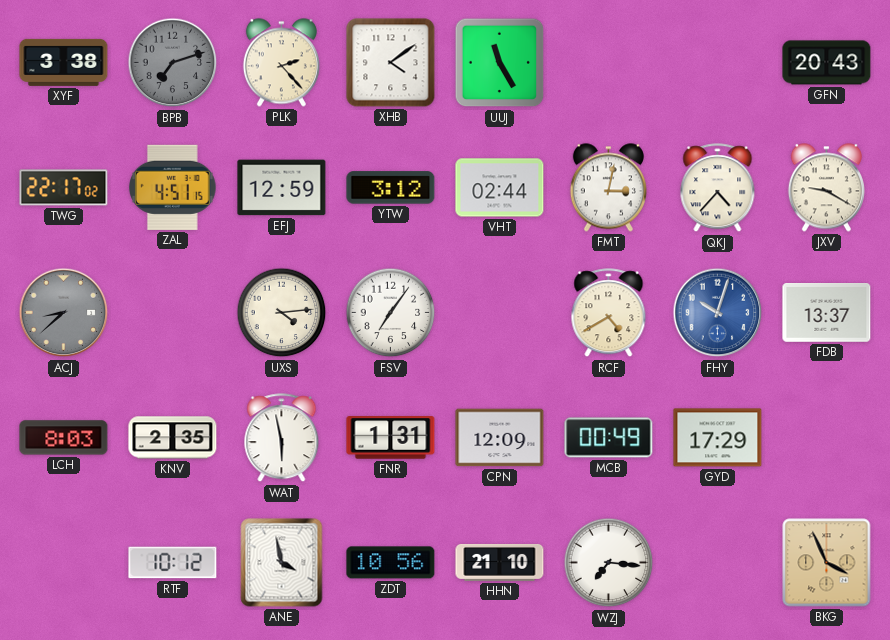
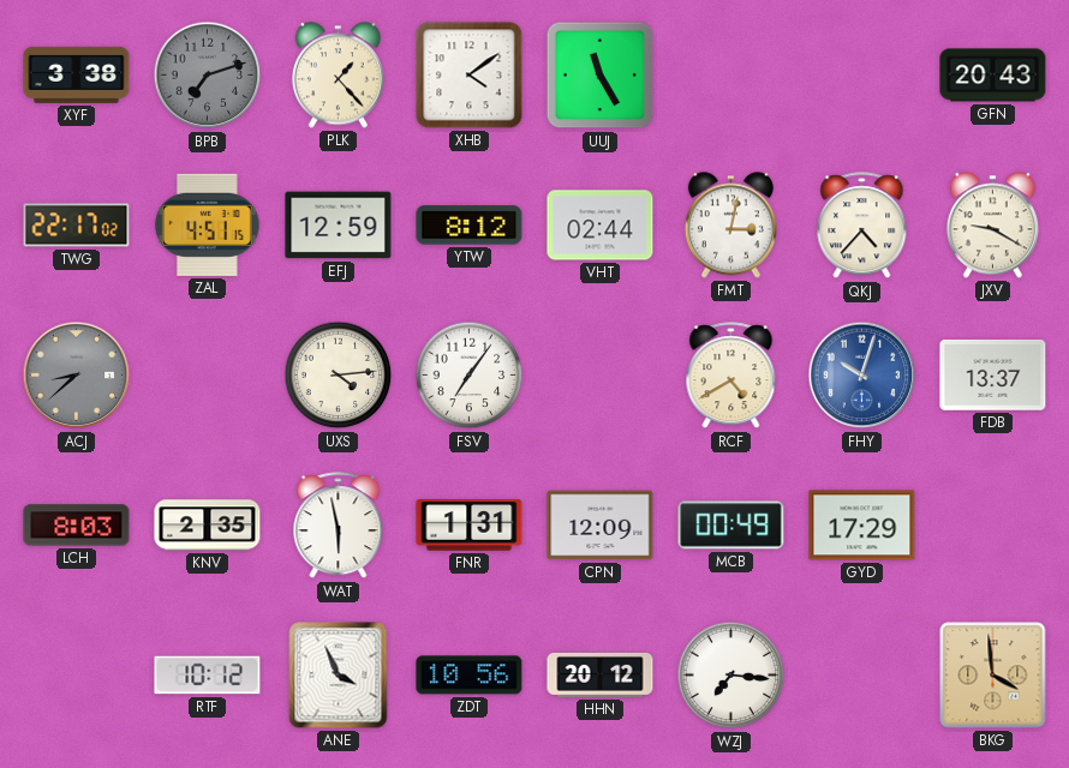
PLK: 2:23 -> 1:23
YTW: 3:12 -> 8:12
ANE: 3:58 -> 3:56
HHN: 21:10 -> 20:12
BKG: 3:56 -> 3:59
